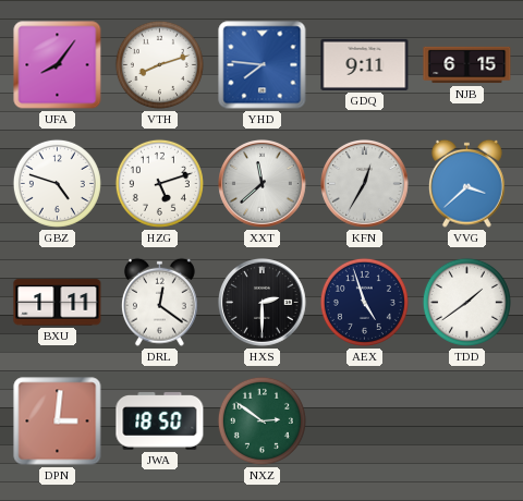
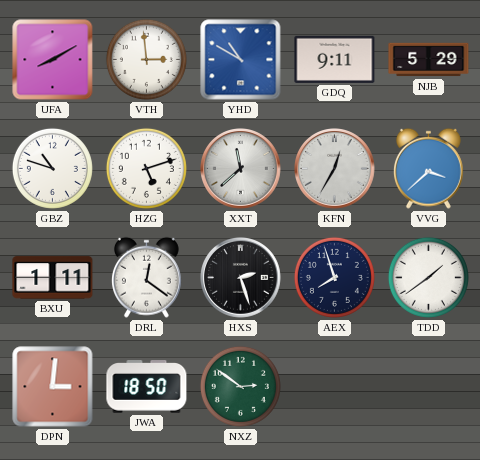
UFA: 8:06 -> 8:10
VTH: 8:12 -> 2:59
YHD: 7:46 -> 10:50
NJB: 6:15 -> 5:29
GBZ: 4:48 -> 10:48
HXS: 2:30 -> 2:27
AEX: 4:57 -> 7:57
